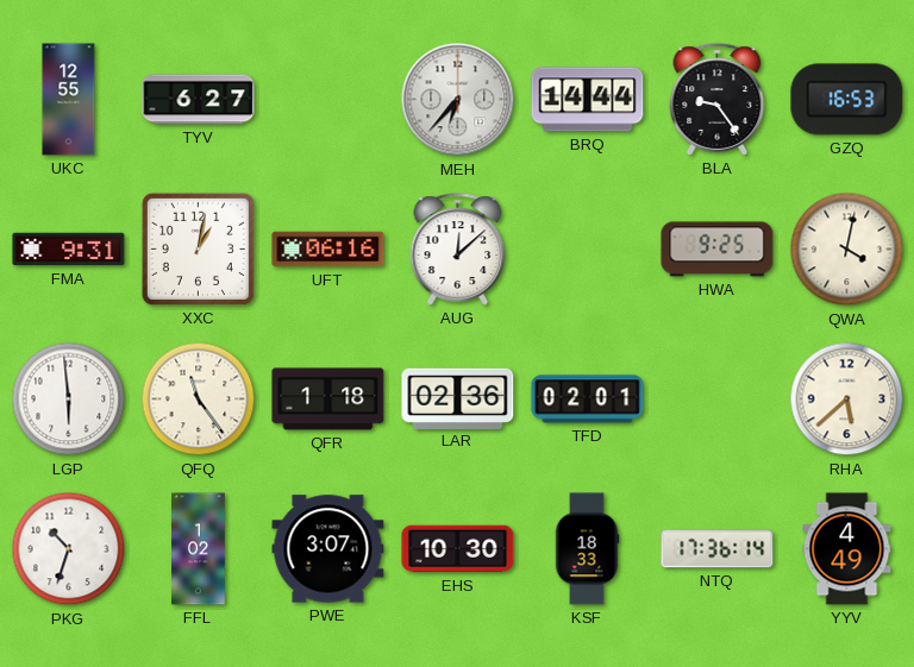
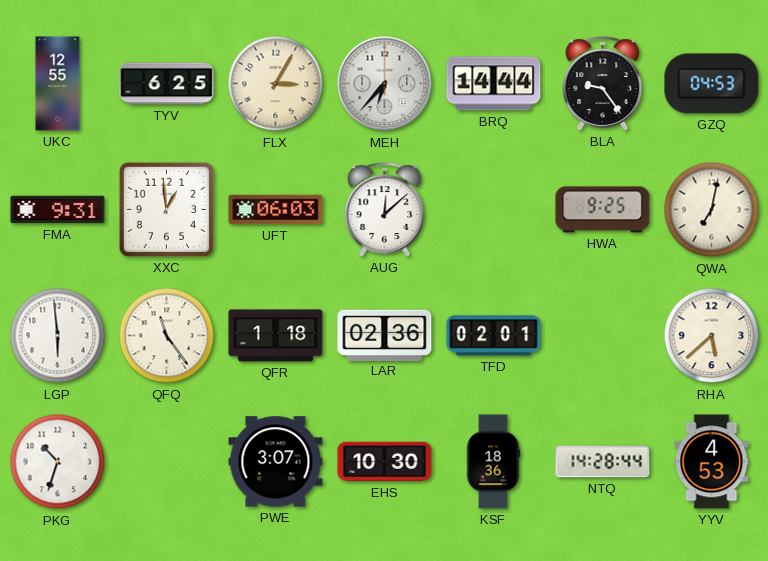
TYV: 6:27 -> 6:25
FLX: none -> 3:05
GZQ: 16:53 -> 04:53
XXC: 1:02 -> 12:59
UFT: 06:16 -> 06:03
QWA: 4:02 -> 7:02
FFL: 1:02 -> none
KSF: 18:33 -> 18:36
NTQ: 17:36 -> 14:28
YYV: 4:49 -> 4:53
